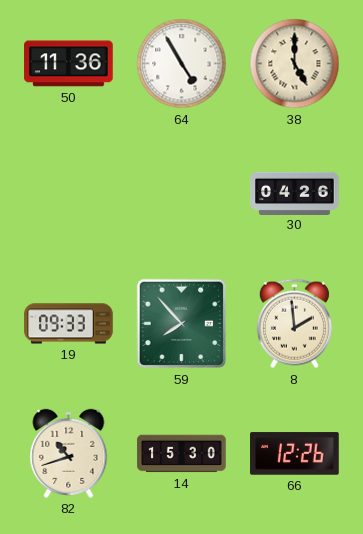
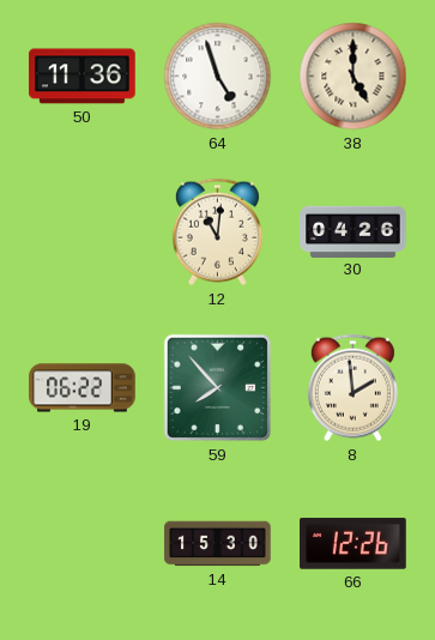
64: 4:55 -> 4:57
12: none -> 11:01
19: 09:33 -> 06:22
82: 10:42 -> none
